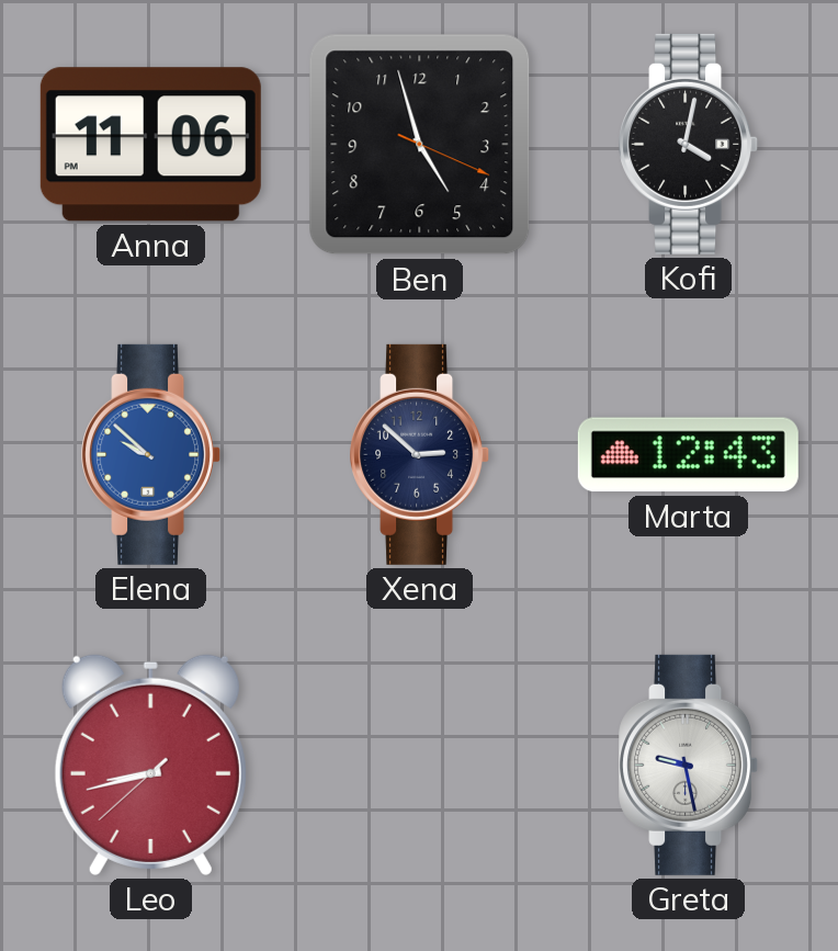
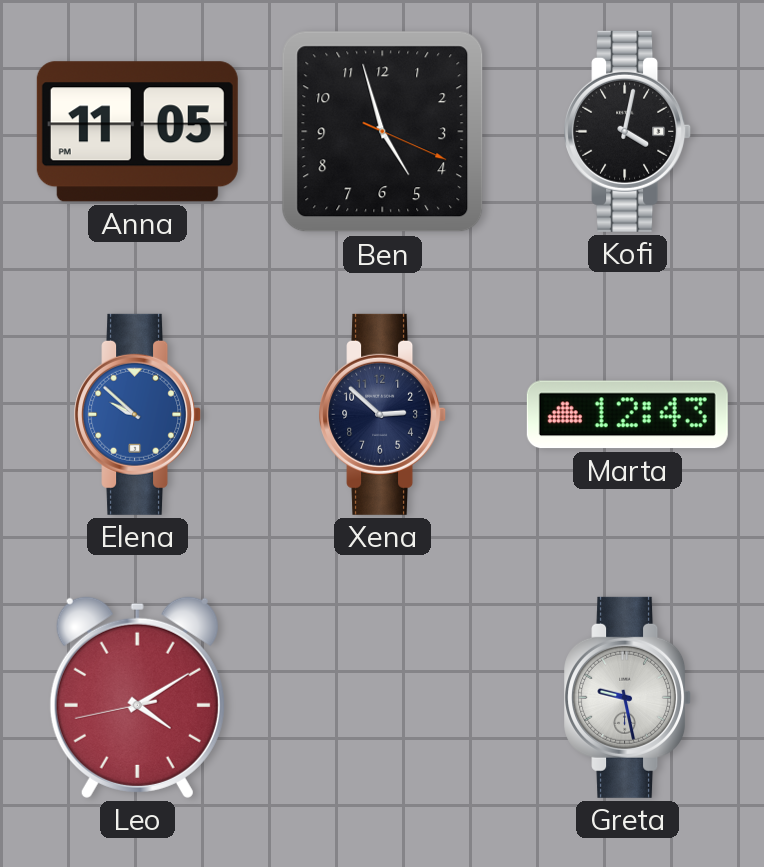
Anna: 11:06 -> 11:05
Leo: 8:42 -> 4:09
